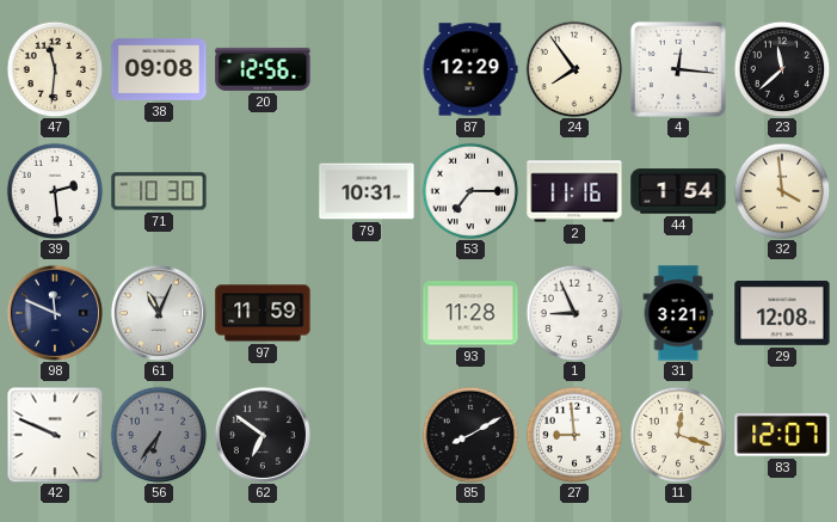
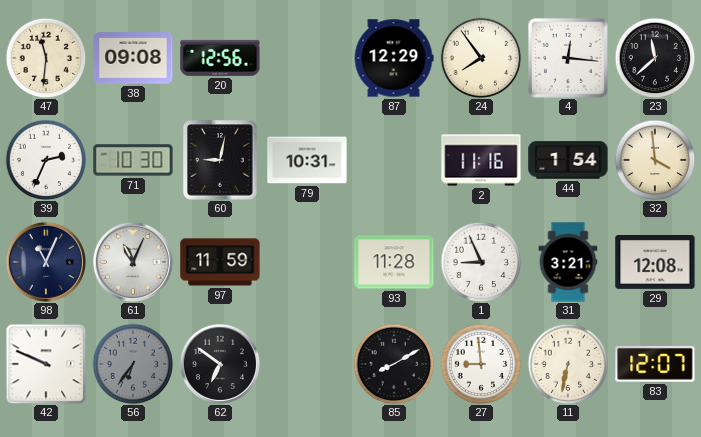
39: 2:29 -> 2:34
60: none -> 9:02
53: 7:15 -> none
98: 11:49 -> 11:04
11: 12:18 -> 6:32
